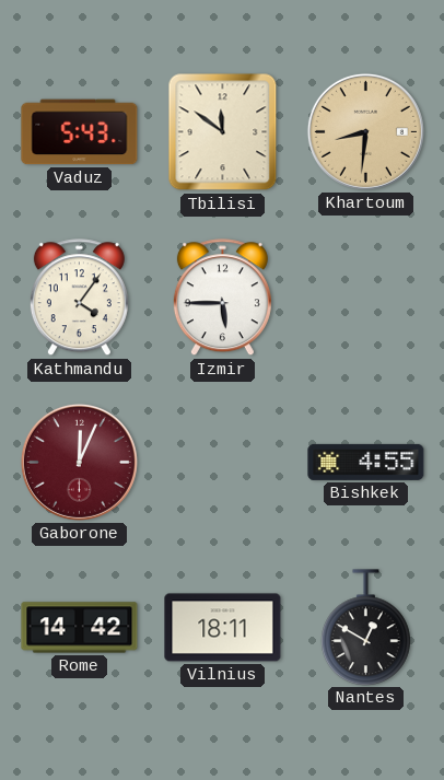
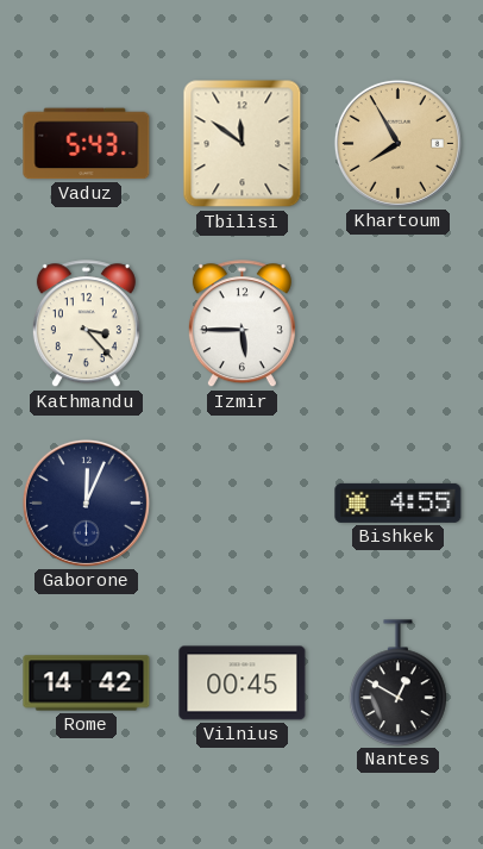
Khartoum: 8:31 -> 7:55
Kathmandu: 4:06 -> 3:23
Gaborone dial: burgundy -> navy
Vilnius: 18:11 -> 00:45
